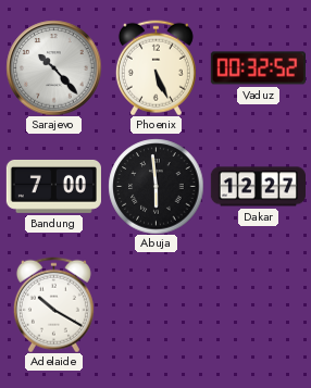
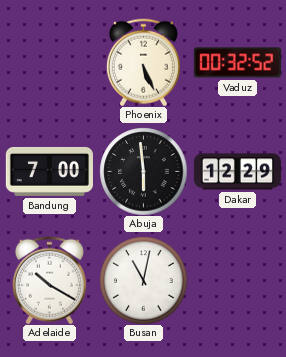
Sarajevo: 10:23 -> none
Dakar: 12:27 -> 12:29
Busan: none -> 11:02
